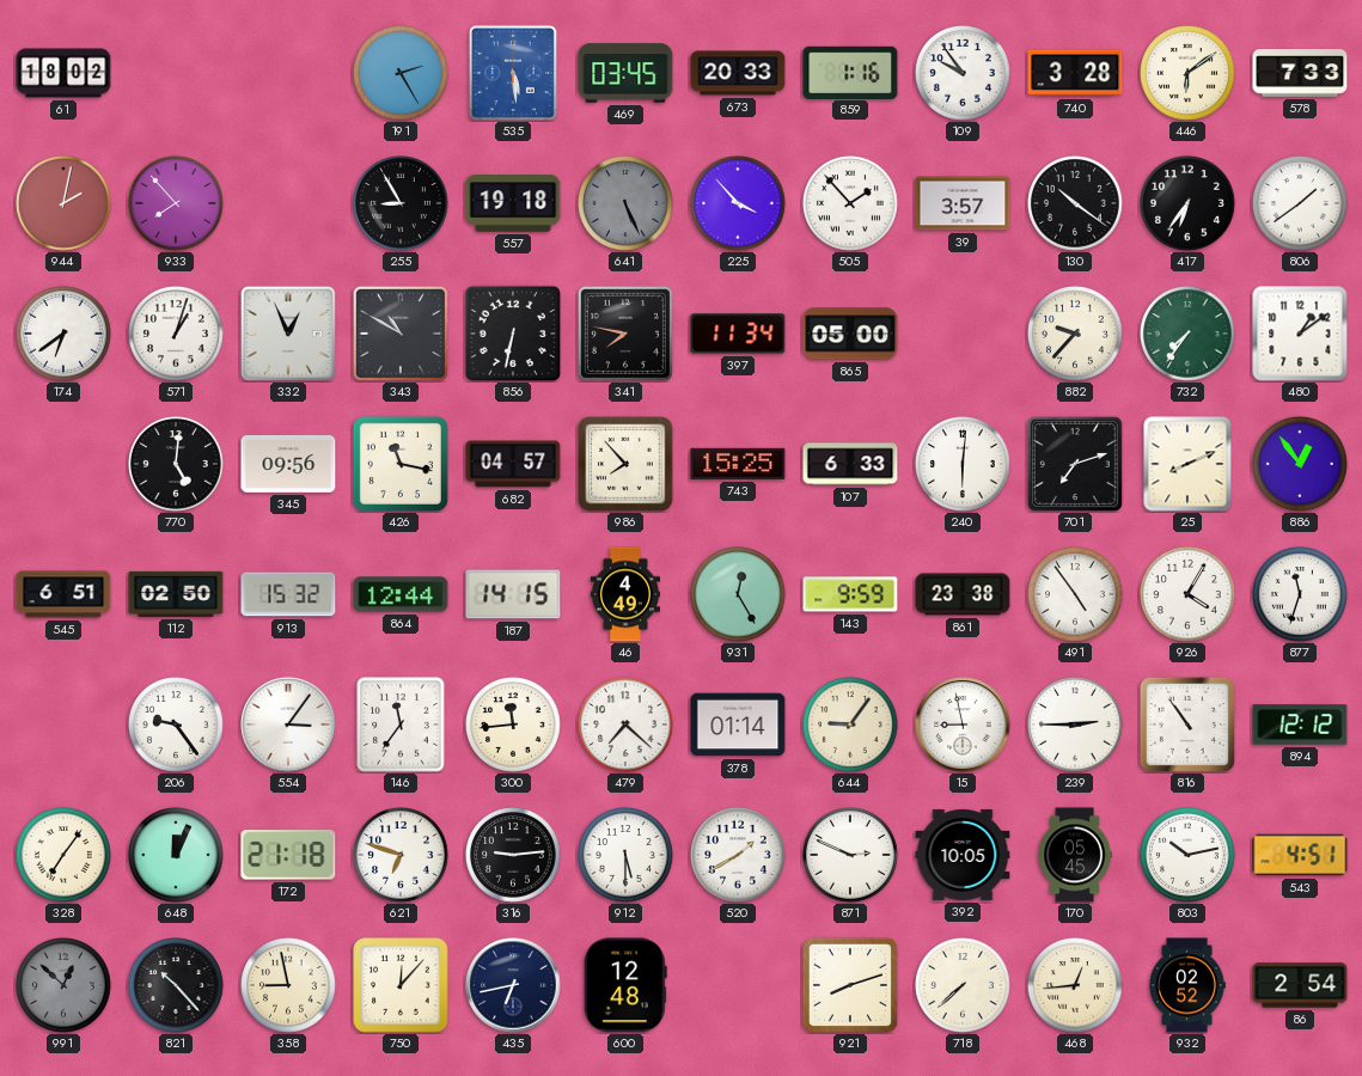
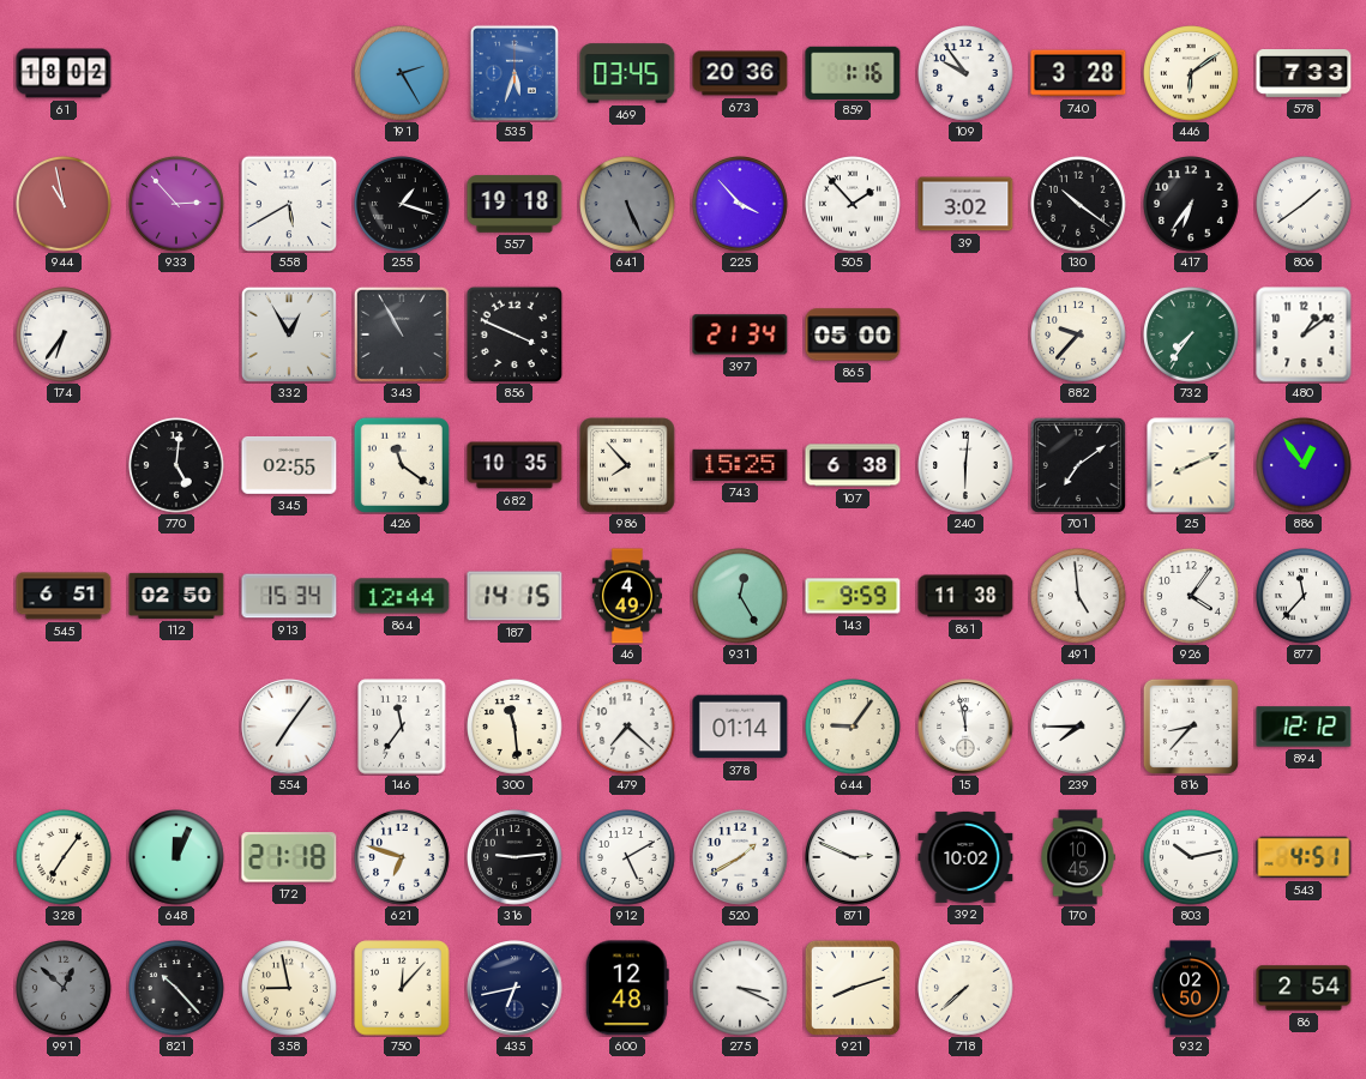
535: 5:29 -> 5:33
673: 20:33 -> 20:36
944: 2:02 -> 10:58
933: 7:53 -> 2:53
558: none -> 5:40
255: 8:55 -> 1:18
39: 3:57 -> 3:02
174: 6:39 -> 6:36
571: 1:03 -> none
332: 12:56 -> 12:55
343: 10:50 -> 10:55
856: 6:32 -> 3:49
341: 7:47 -> none
397: 11:34 -> 21:34
345: 09:56 -> 02:55
426: 11:17 -> 11:21
682: 04:57 -> 10:35
107: 6:33 -> 6:38
701: 7:12 -> 7:09
913: 15:32 -> 15:34
861: 23:38 -> 11:38
491: 4:54 -> 4:59
926: 4:05 -> 4:06
877: 11:33 -> 11:37
206: 9:24 -> none
554: 3:06 -> 7:06
300: 11:44 -> 11:29
15: 8:58 -> 11:58
239: 2:45 -> 7:45
816: 10:54 -> 8:37
912: 5:30 -> 5:10
392: 10:05 -> 10:02
170: 05:45 -> 10:45
275: none -> 3:19
468: 12:44 -> none
932: 02:52 -> 02:50
